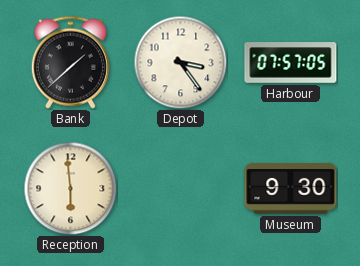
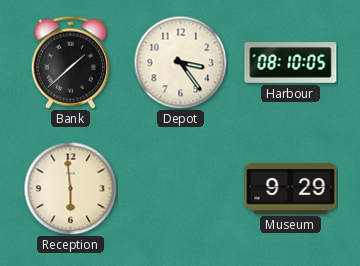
Harbour: 07:57 -> 08:10
Museum: 9:30 -> 9:29
